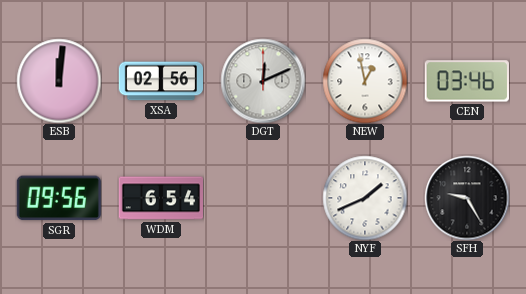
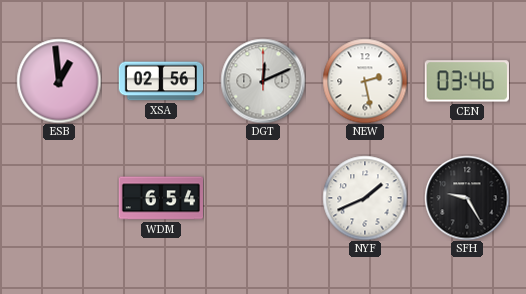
ESB: 12:01 -> 12:59
NEW: 12:58 -> 2:28
SGR: 09:56 -> none
